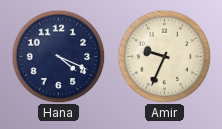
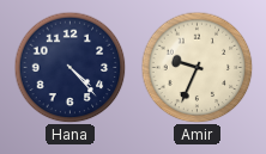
Hana: 4:19 -> 4:23
